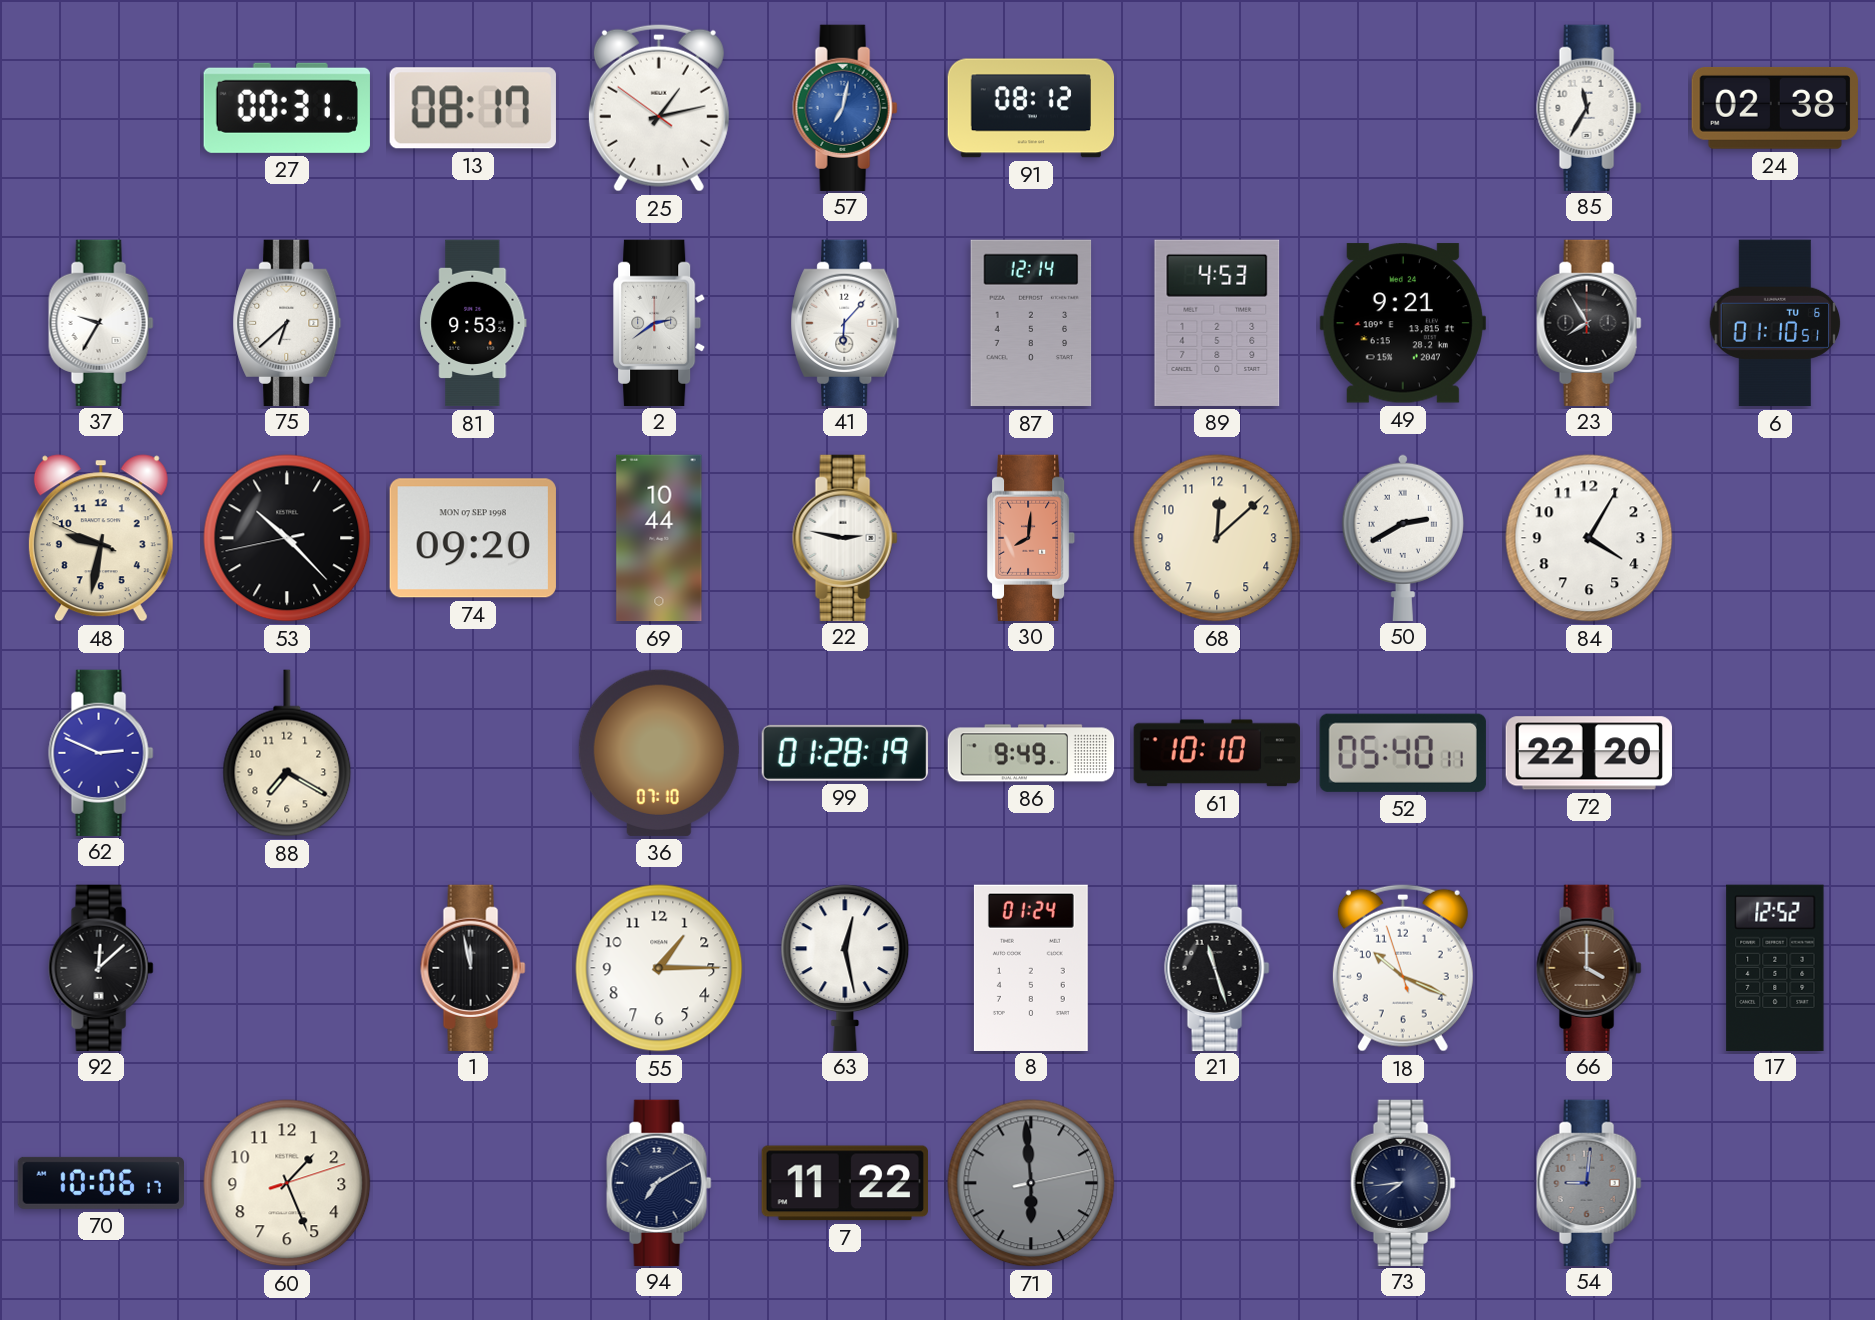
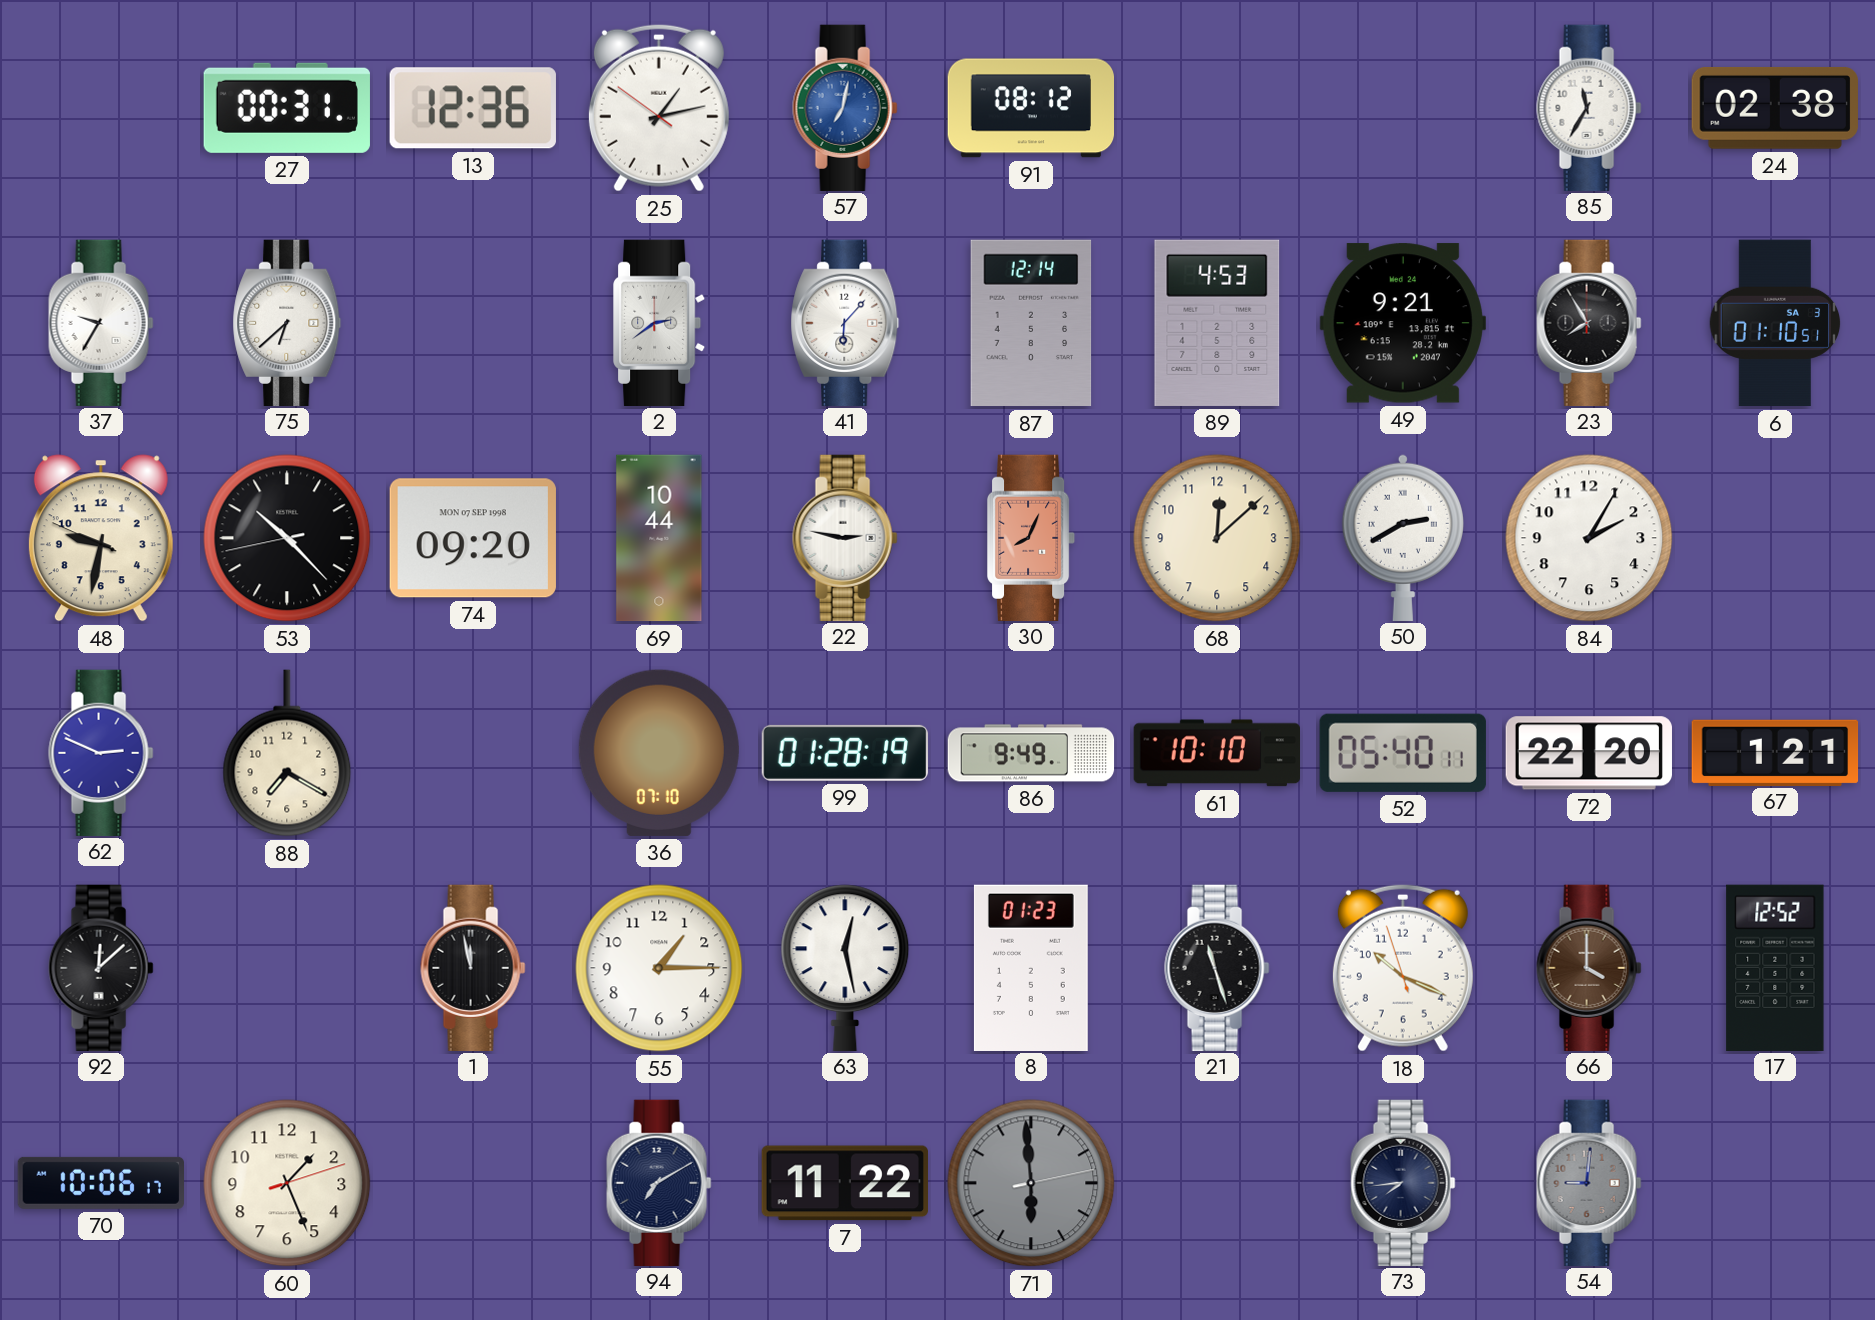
13: 08:17 -> 12:36
81: 9:53 -> none
6 date: TU 6 -> SA 3
30: 8:01 -> 8:04
84: 4:05 -> 2:05
67: none -> 1:21
8: 01:24 -> 01:23
